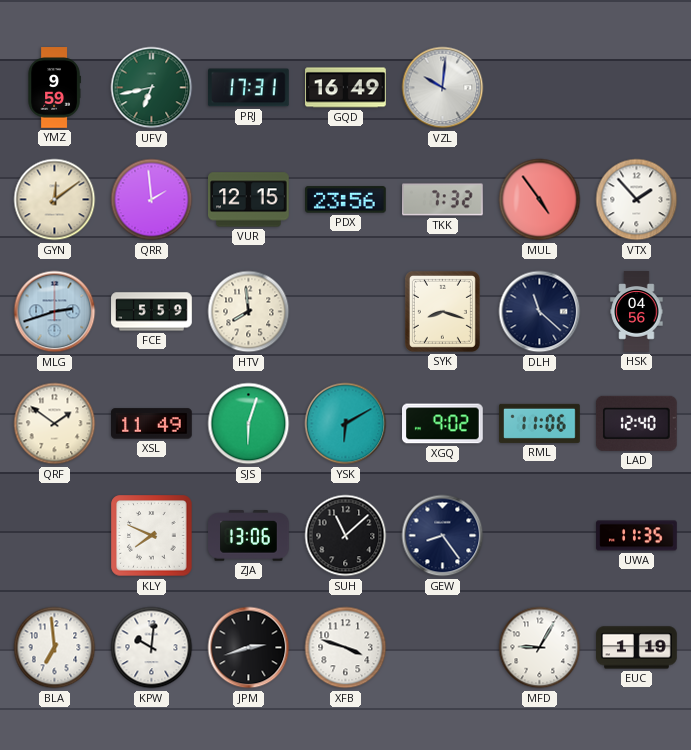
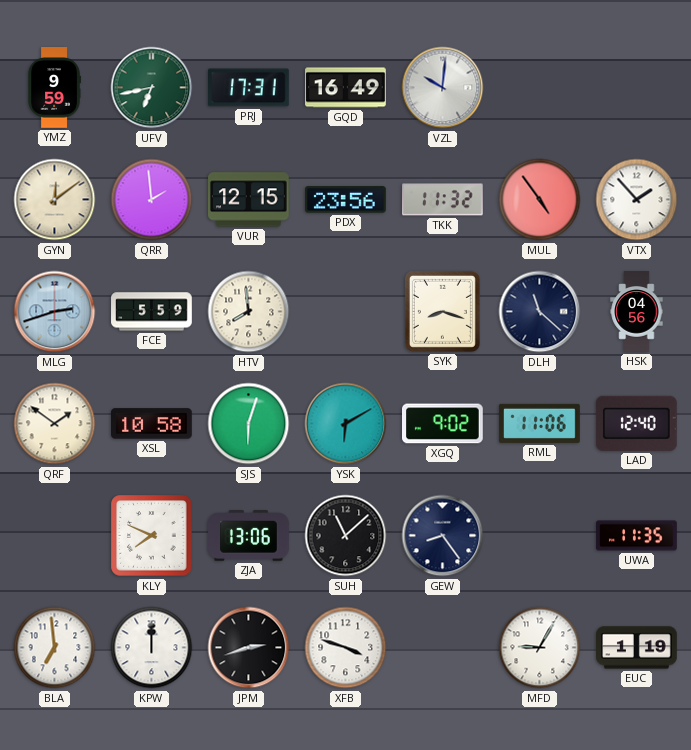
TKK: 7:32 -> 11:32
XSL: 11:49 -> 10:58
KPW: 10:01 -> 12:00
